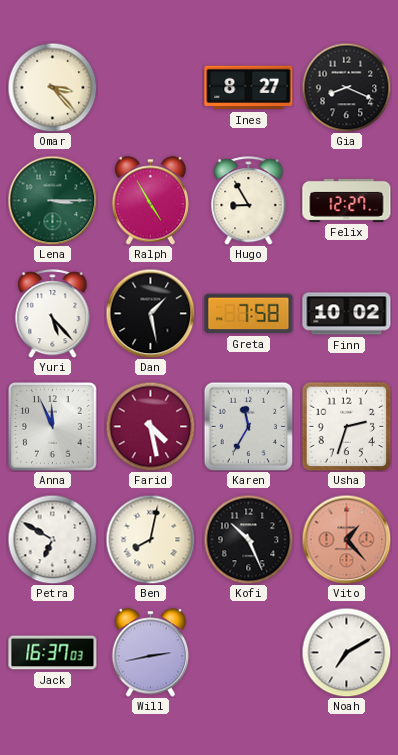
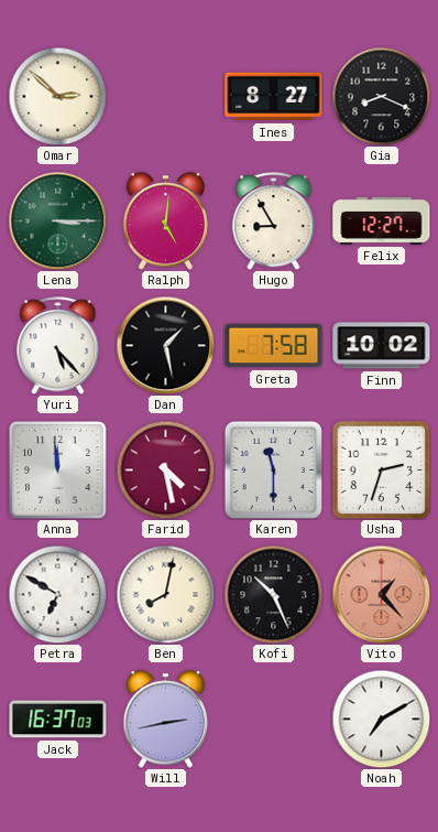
Omar: 3:23 -> 2:52
Ralph: 4:55 -> 5:01
Anna: 11:56 -> 11:59
Karen: 11:35 -> 11:30
